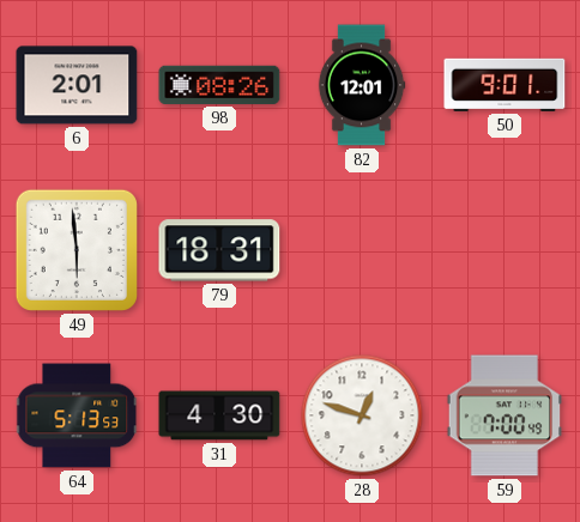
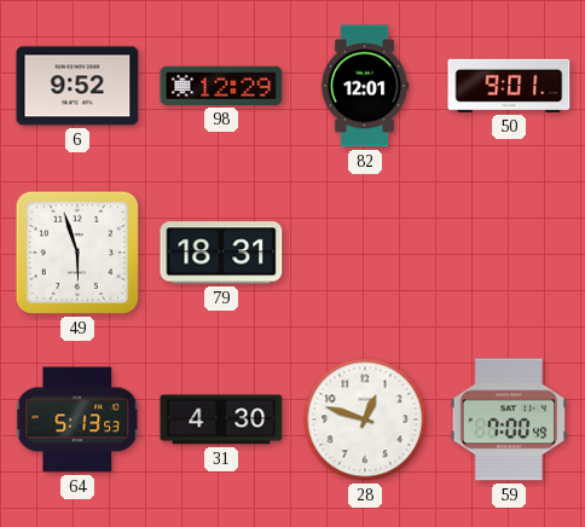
6: 2:01 -> 9:52
98: 08:26 -> 12:29
49: 5:59 -> 5:57
